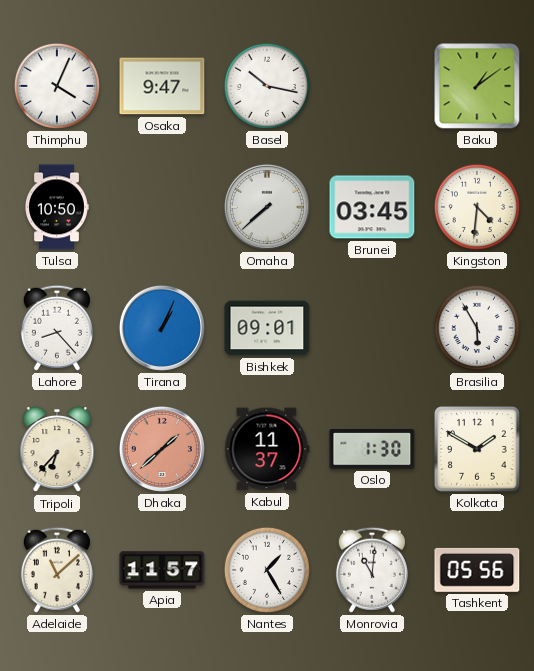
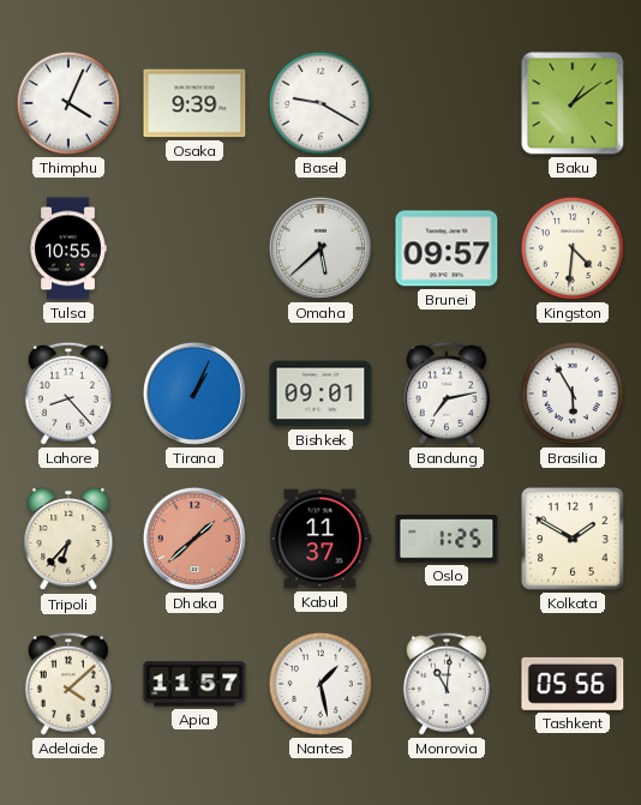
Osaka: 9:47 -> 9:39
Basel: 10:17 -> 9:20
Tulsa: 10:50 -> 10:55
Omaha: 7:38 -> 5:38
Brunei: 03:45 -> 09:57
Bandung: none -> 7:13
Oslo: 1:30 -> 1:25
Adelaide: 11:08 -> 4:08
Nantes: 1:25 -> 1:28
